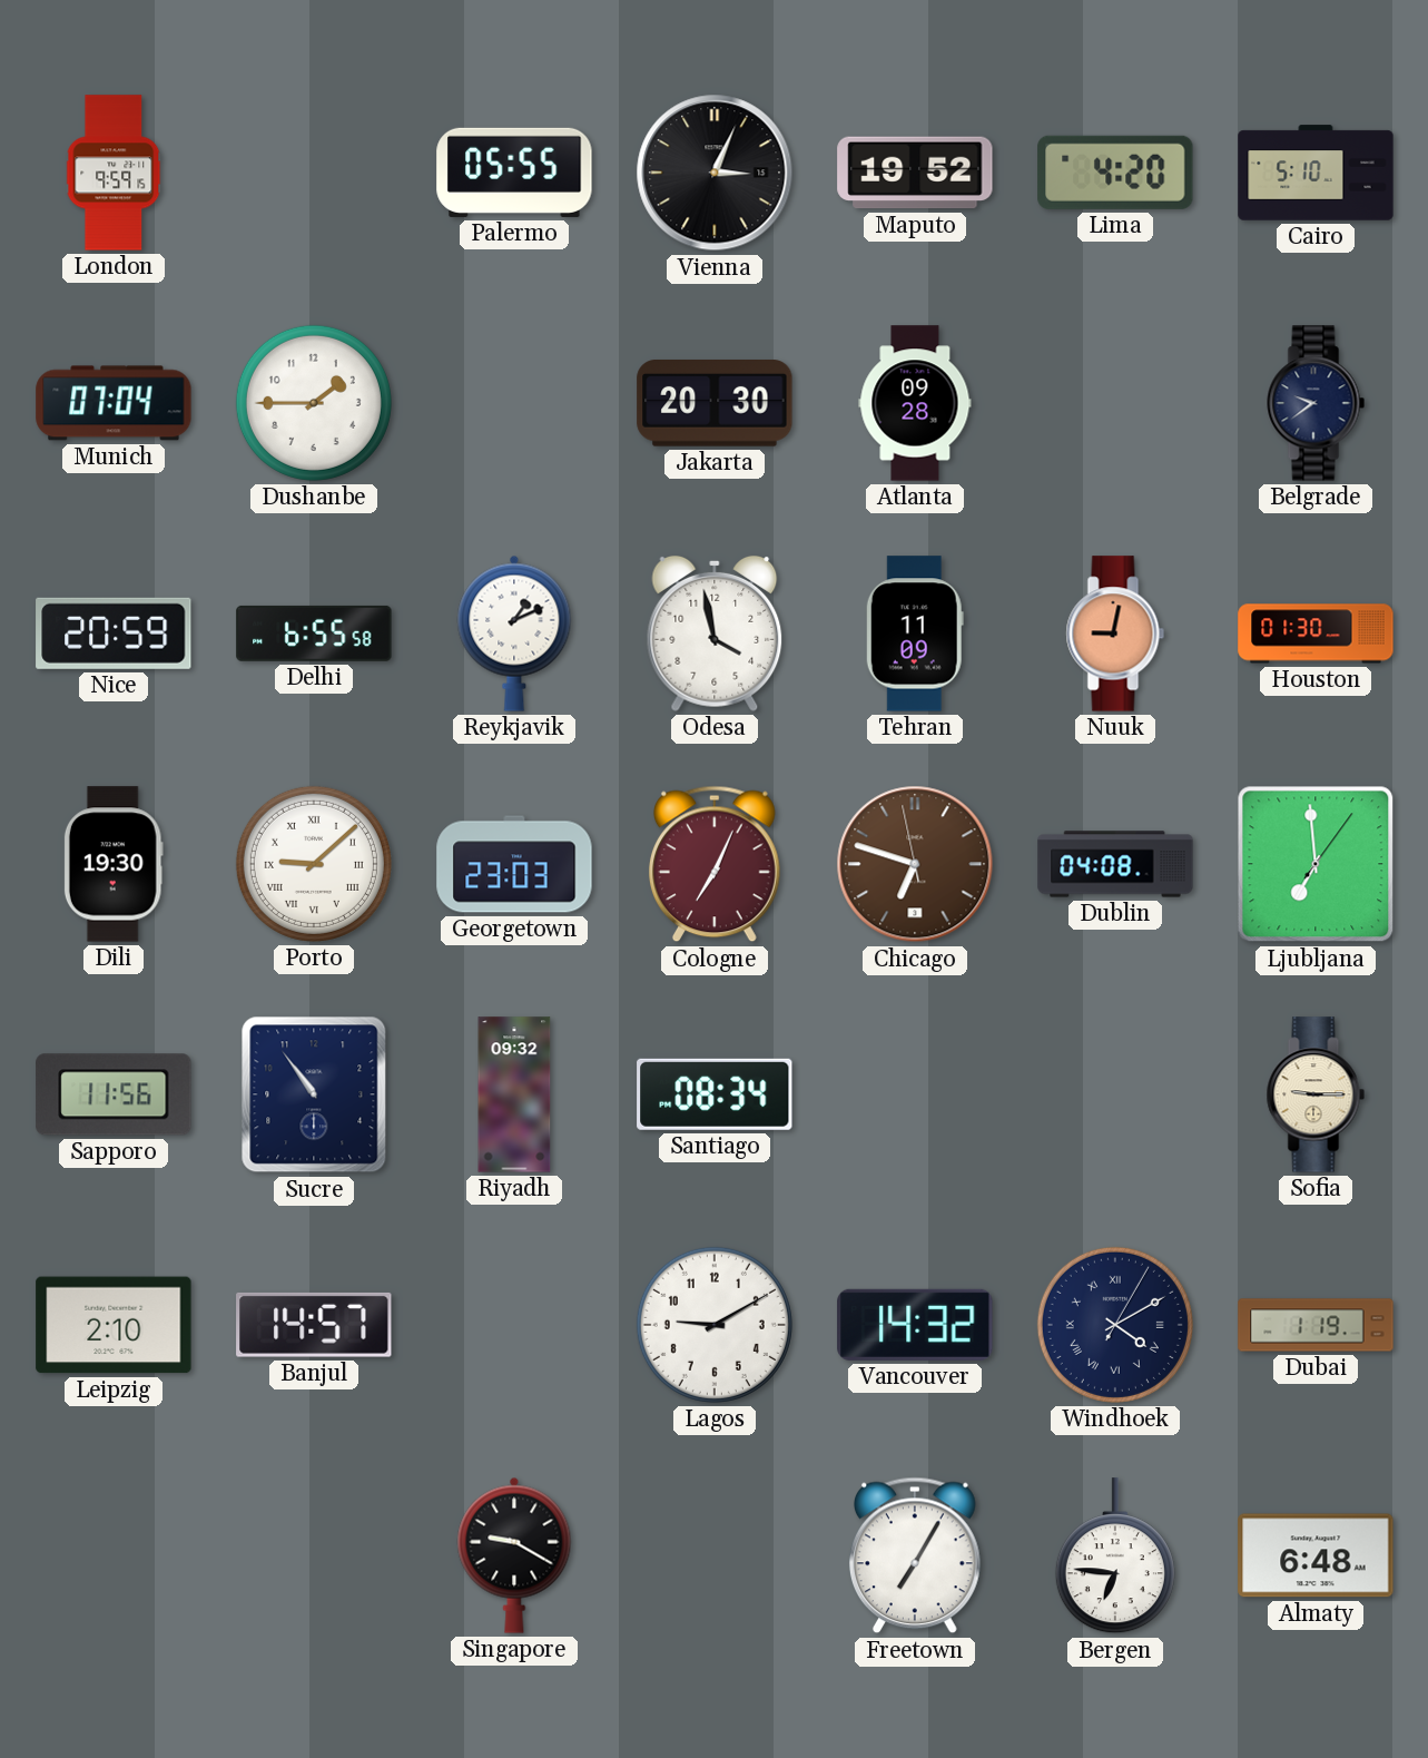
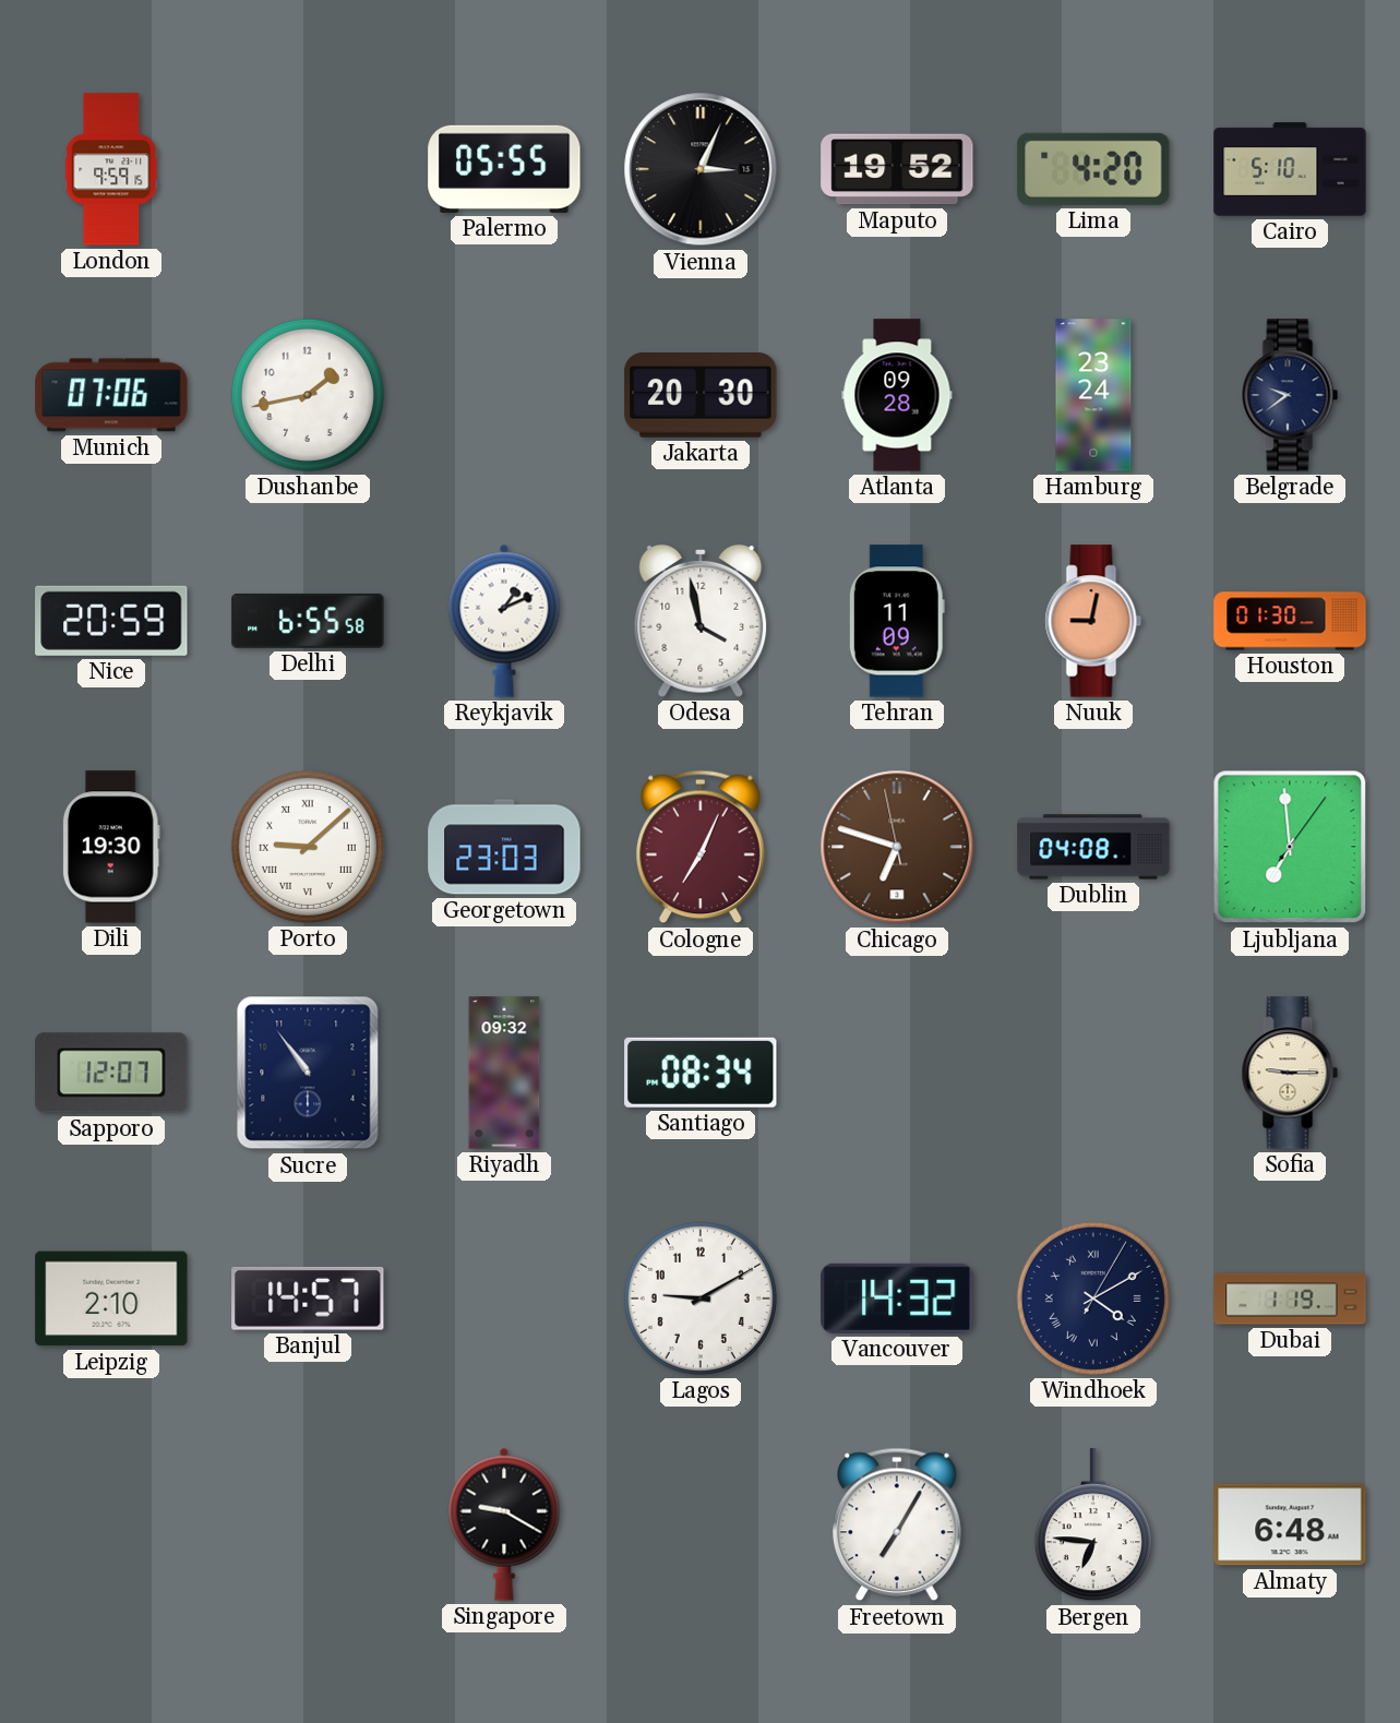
Munich: 07:04 -> 07:06
Dushanbe: 1:45 -> 1:43
Hamburg: none -> 23:24
Sapporo: 11:56 -> 12:07
